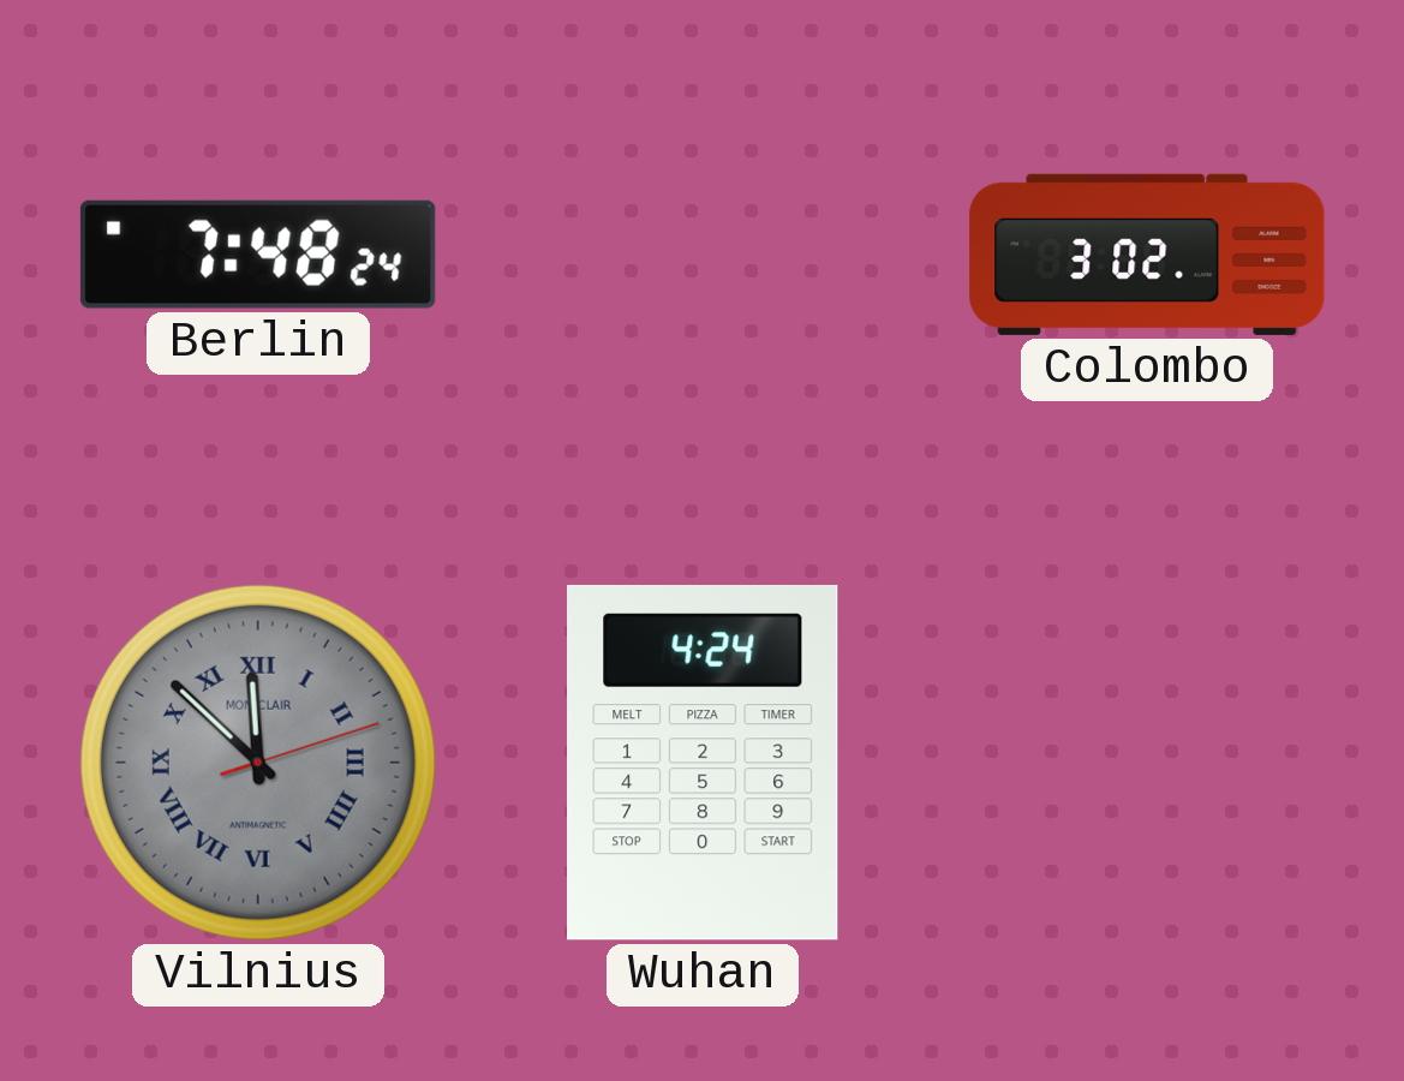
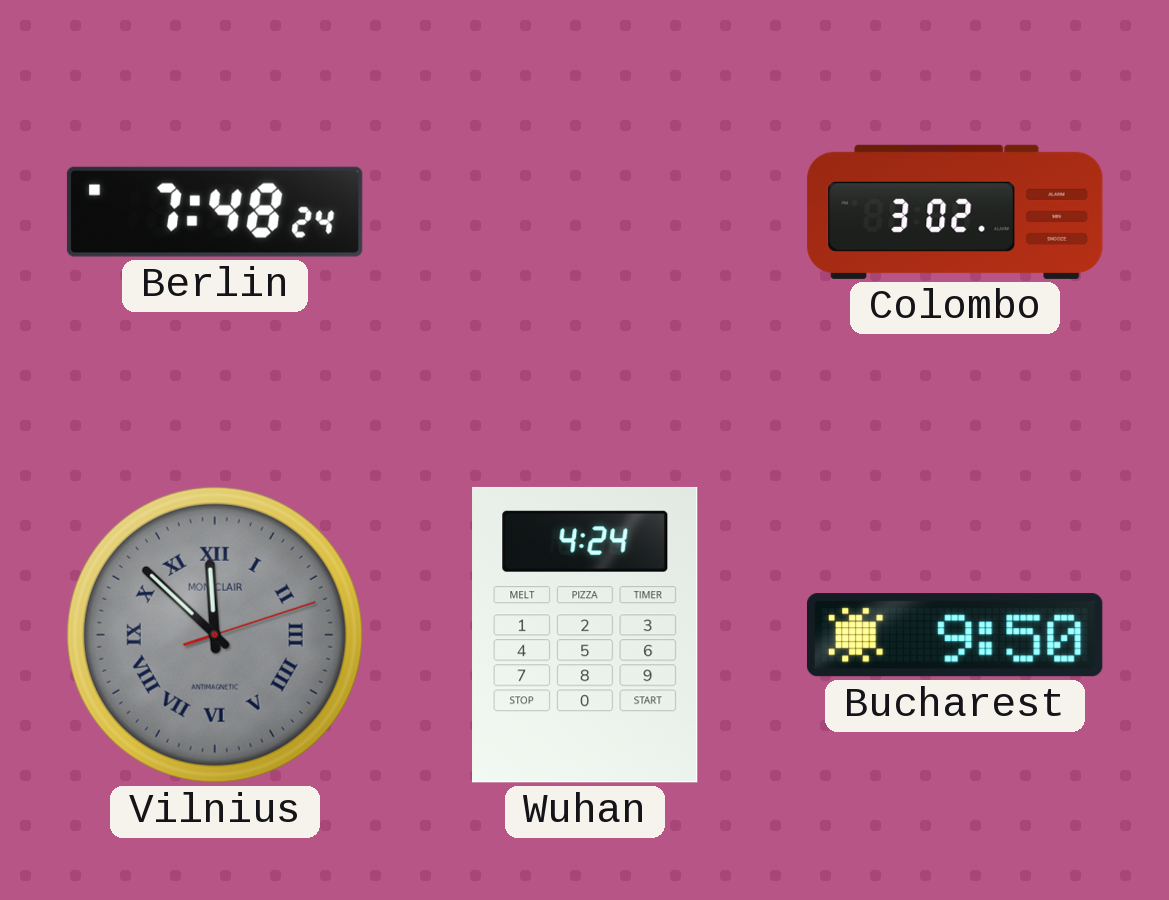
Bucharest: none -> 9:50
